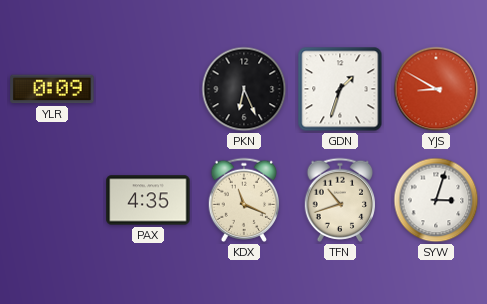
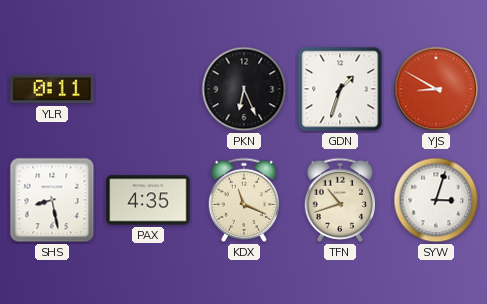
YLR: 0:09 -> 0:11
SHS: none -> 8:28
